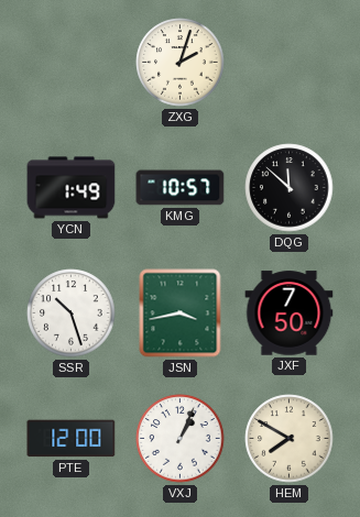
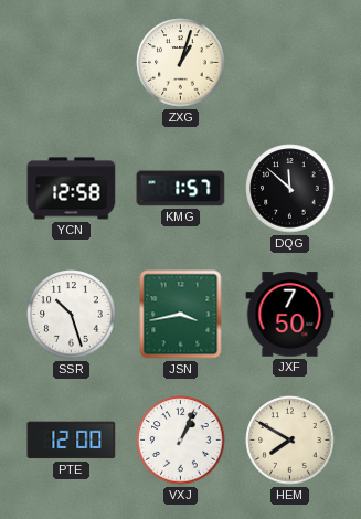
ZXG: 2:03 -> 1:03
YCN: 1:49 -> 12:58
KMG: 10:57 -> 1:57
